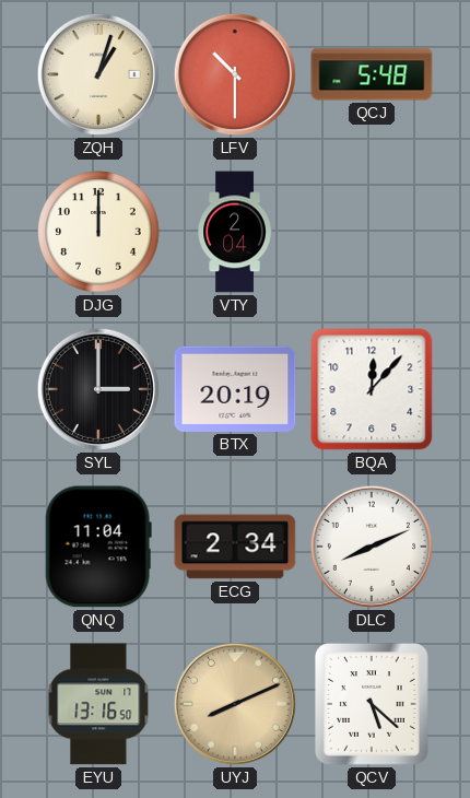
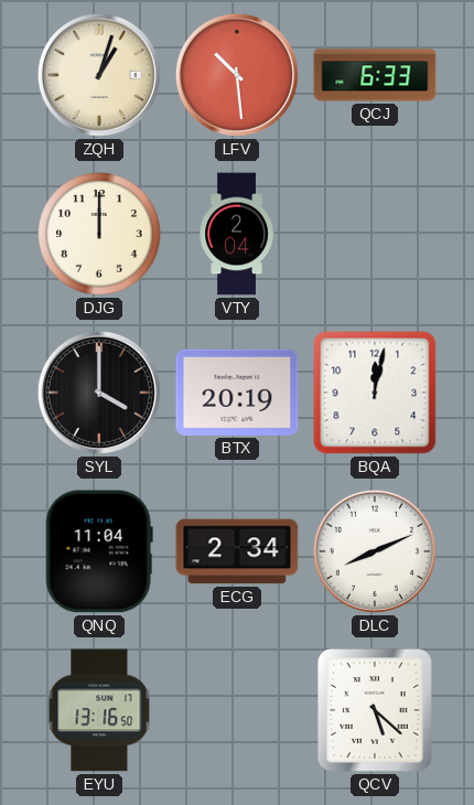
LFV: 10:30 -> 10:29
QCJ: 5:48 -> 6:33
SYL: 3:00 -> 4:00
BQA: 12:07 -> 12:02
UYJ: 8:11 -> none
